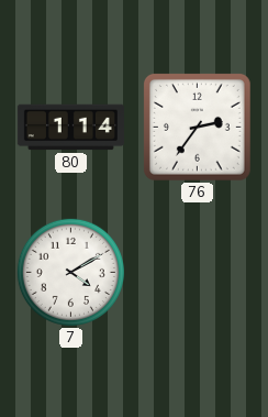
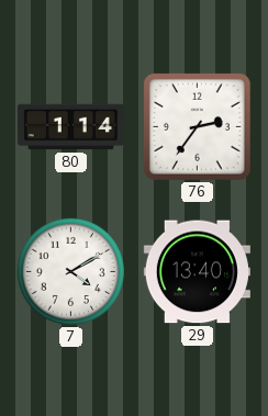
29: none -> 13:40
